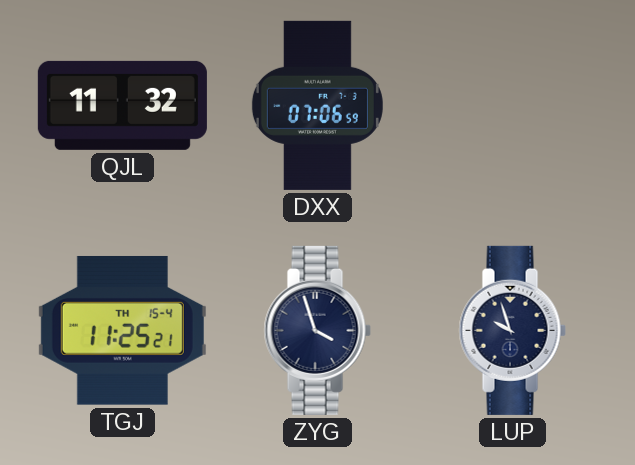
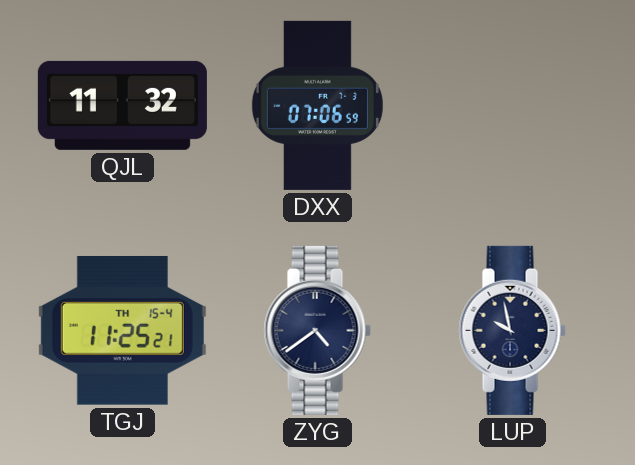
ZYG: 3:57 -> 4:39
LUP: 9:57 -> 9:58
